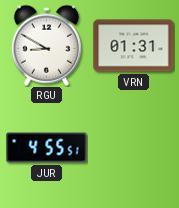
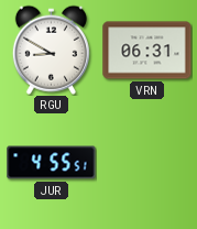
VRN: 01:31 -> 06:31
